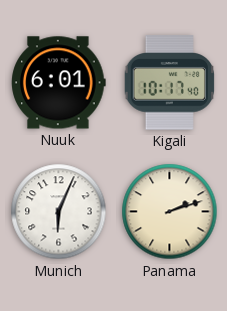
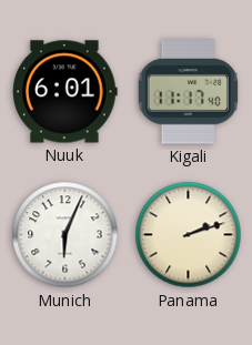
Kigali: 10:17 -> 11:17
